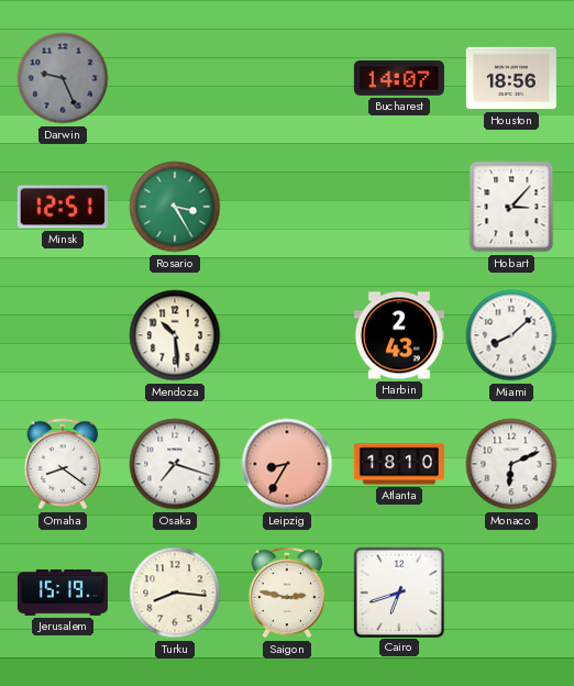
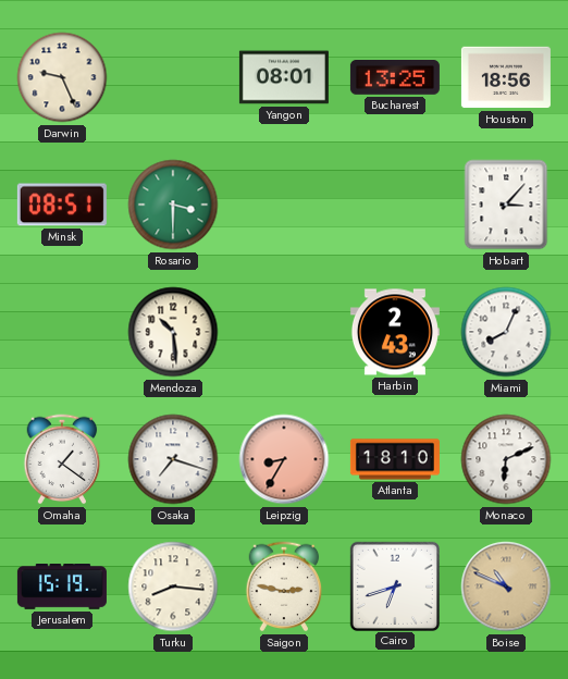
Darwin dial: grey -> cream
Yangon: none -> 08:01
Bucharest: 14:07 -> 13:25
Minsk: 12:51 -> 08:51
Rosario: 3:25 -> 3:30
Miami: 8:08 -> 8:04
Omaha: 8:21 -> 1:21
Boise: none -> 10:49
